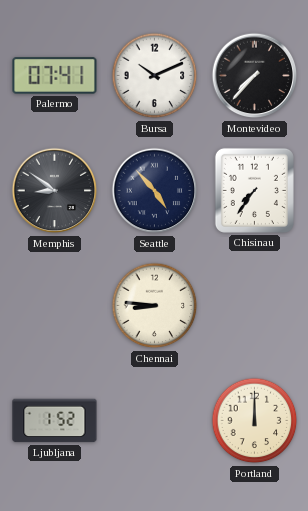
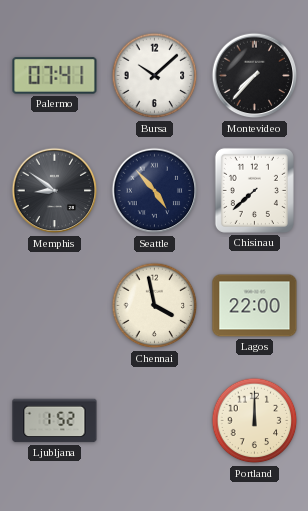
Bursa: 10:11 -> 10:08
Chisinau: 7:36 -> 7:38
Chennai: 8:46 -> 3:58
Lagos: none -> 22:00
